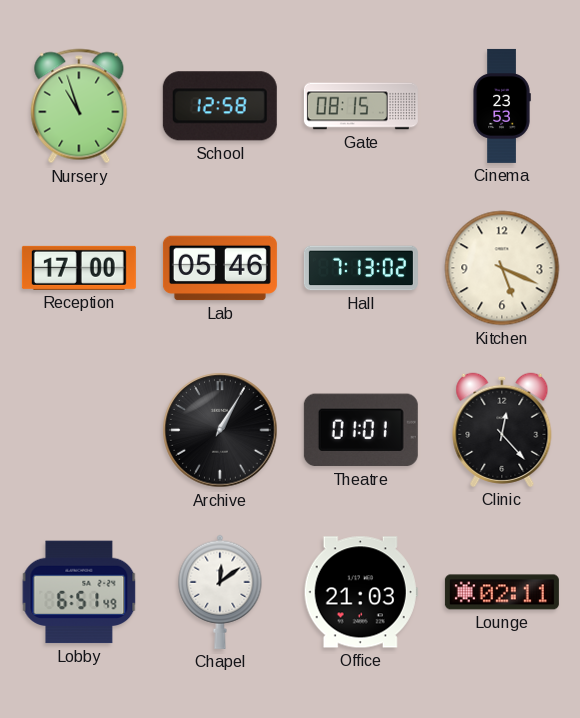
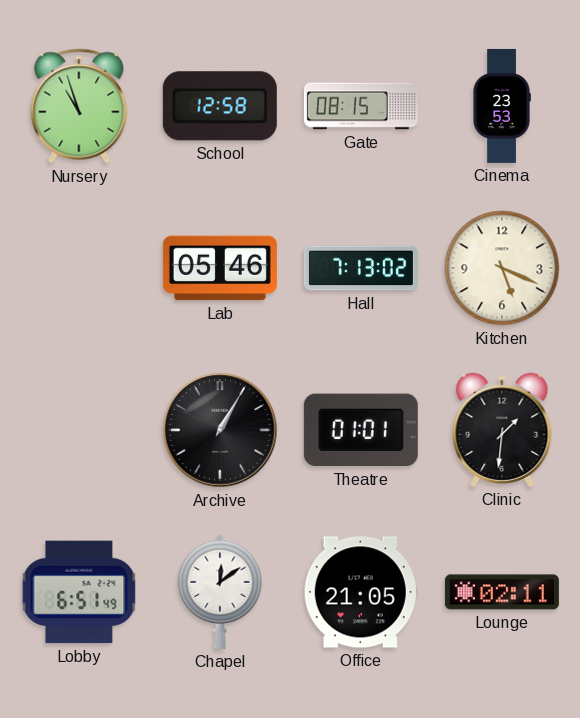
Reception: 17:00 -> none
Clinic: 12:23 -> 1:31
Office: 21:03 -> 21:05
